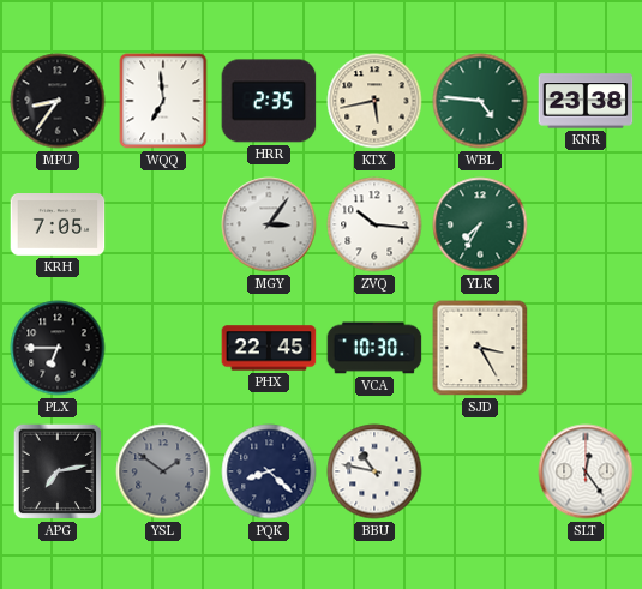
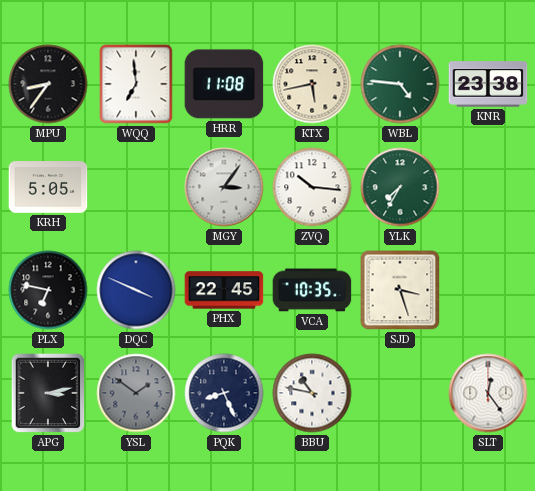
HRR: 2:35 -> 11:08
KRH: 7:05 -> 5:05
PLX: 6:45 -> 6:47
DQC: none -> 3:49
VCA: 10:30 -> 10:35
SJD: 3:25 -> 3:27
APG: 7:13 -> 3:13
PQK: 8:22 -> 8:26
